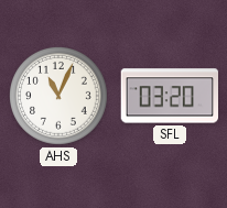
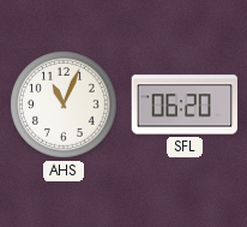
SFL: 03:20 -> 06:20
